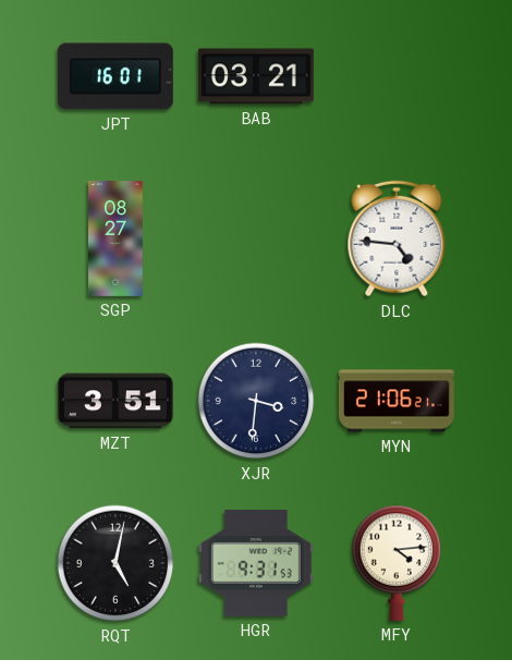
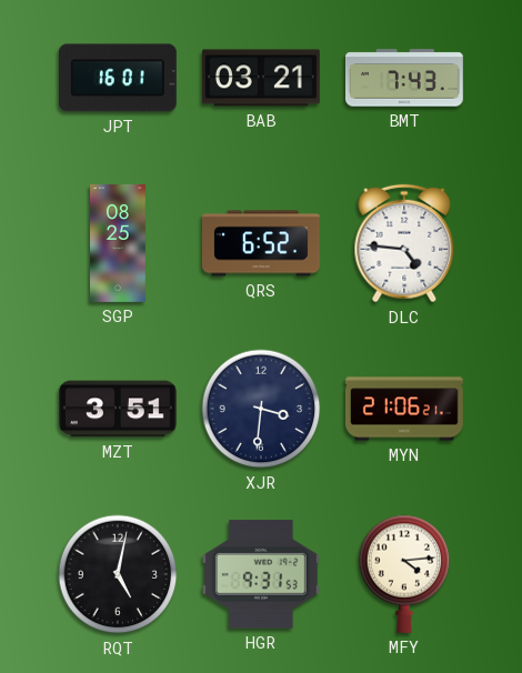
BMT: none -> 7:43
SGP: 08:27 -> 08:25
QRS: none -> 6:52
